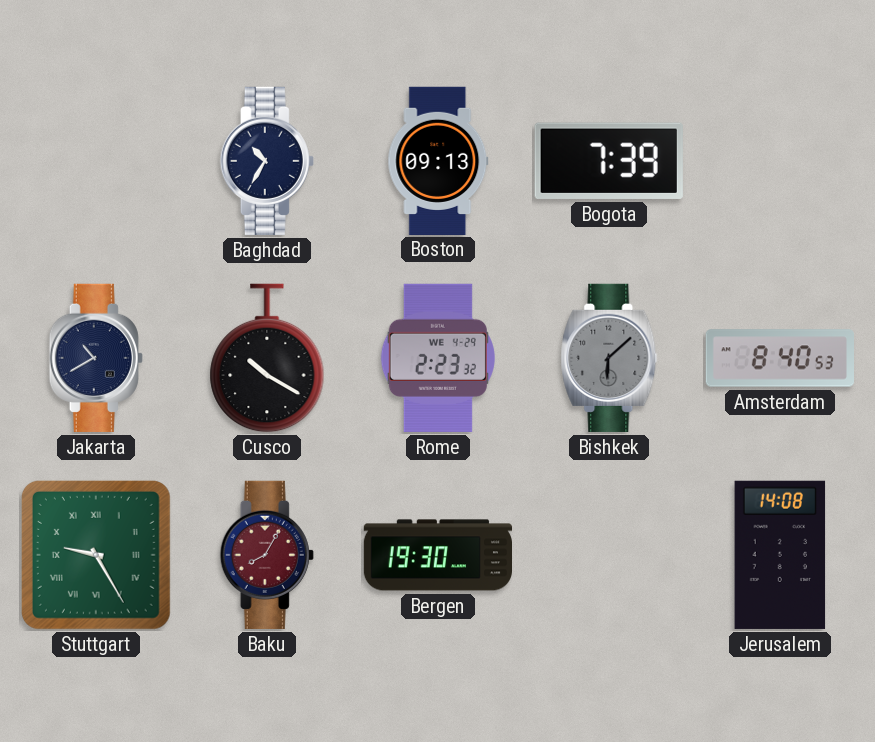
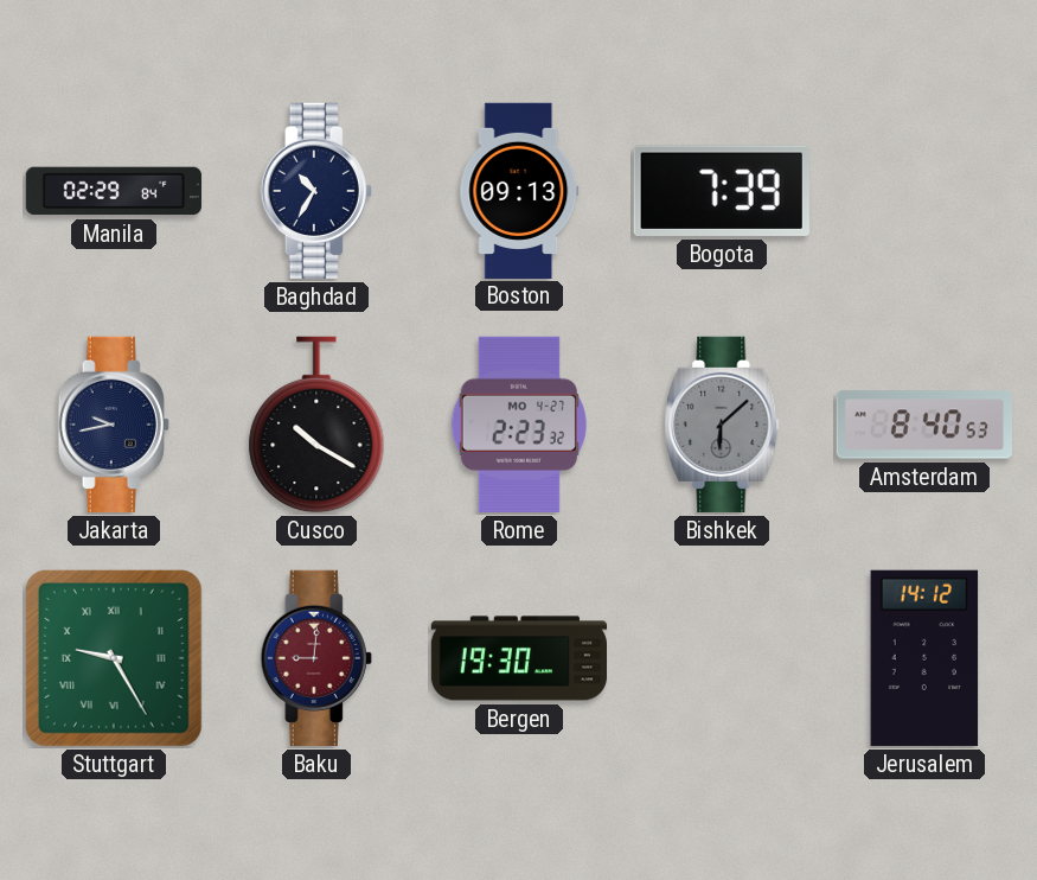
Manila: none -> 02:29
Jakarta: 10:40 -> 9:43
Rome date: WE 4-29 -> MO 4-27
Baku: 8:05 -> 9:01
Jerusalem: 14:08 -> 14:12
